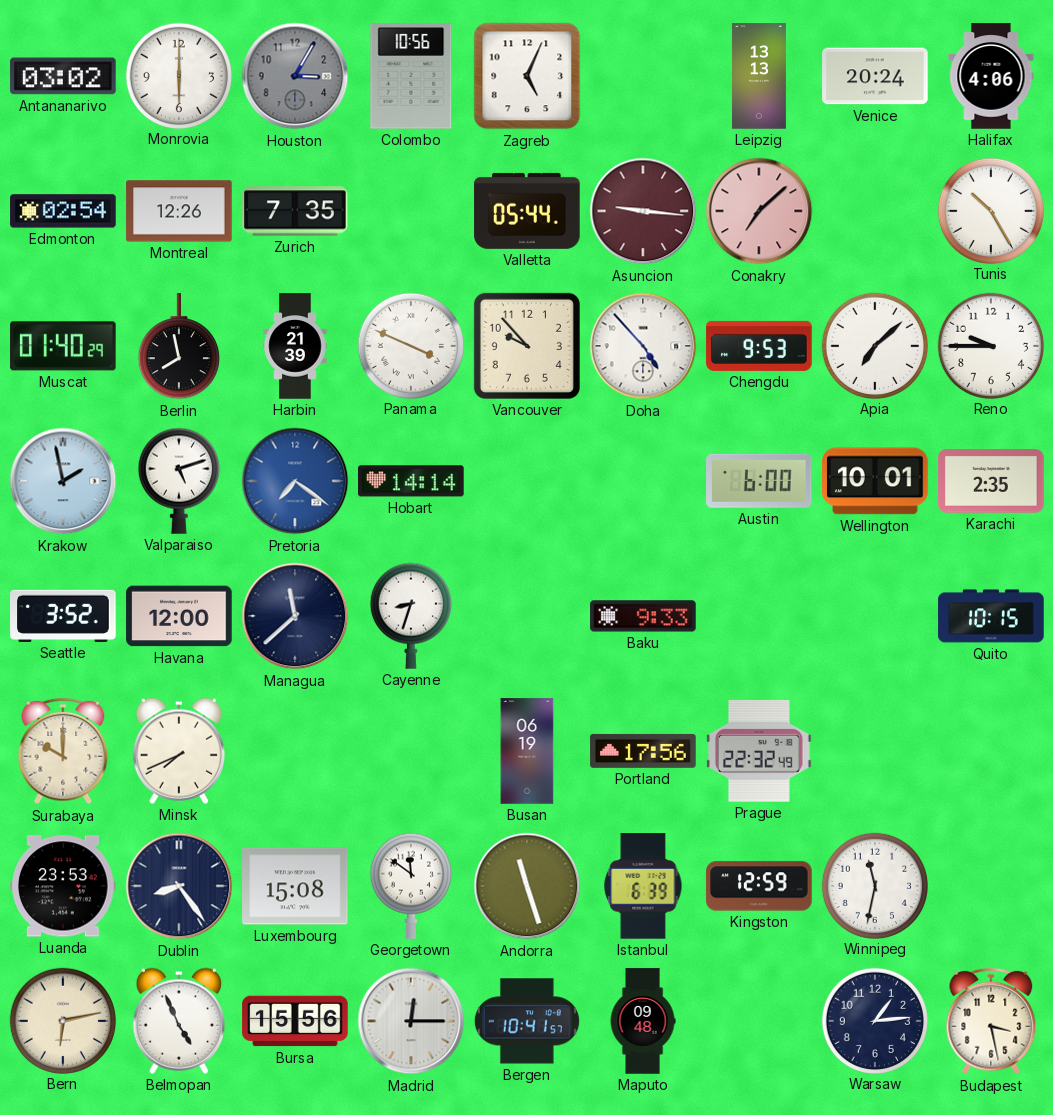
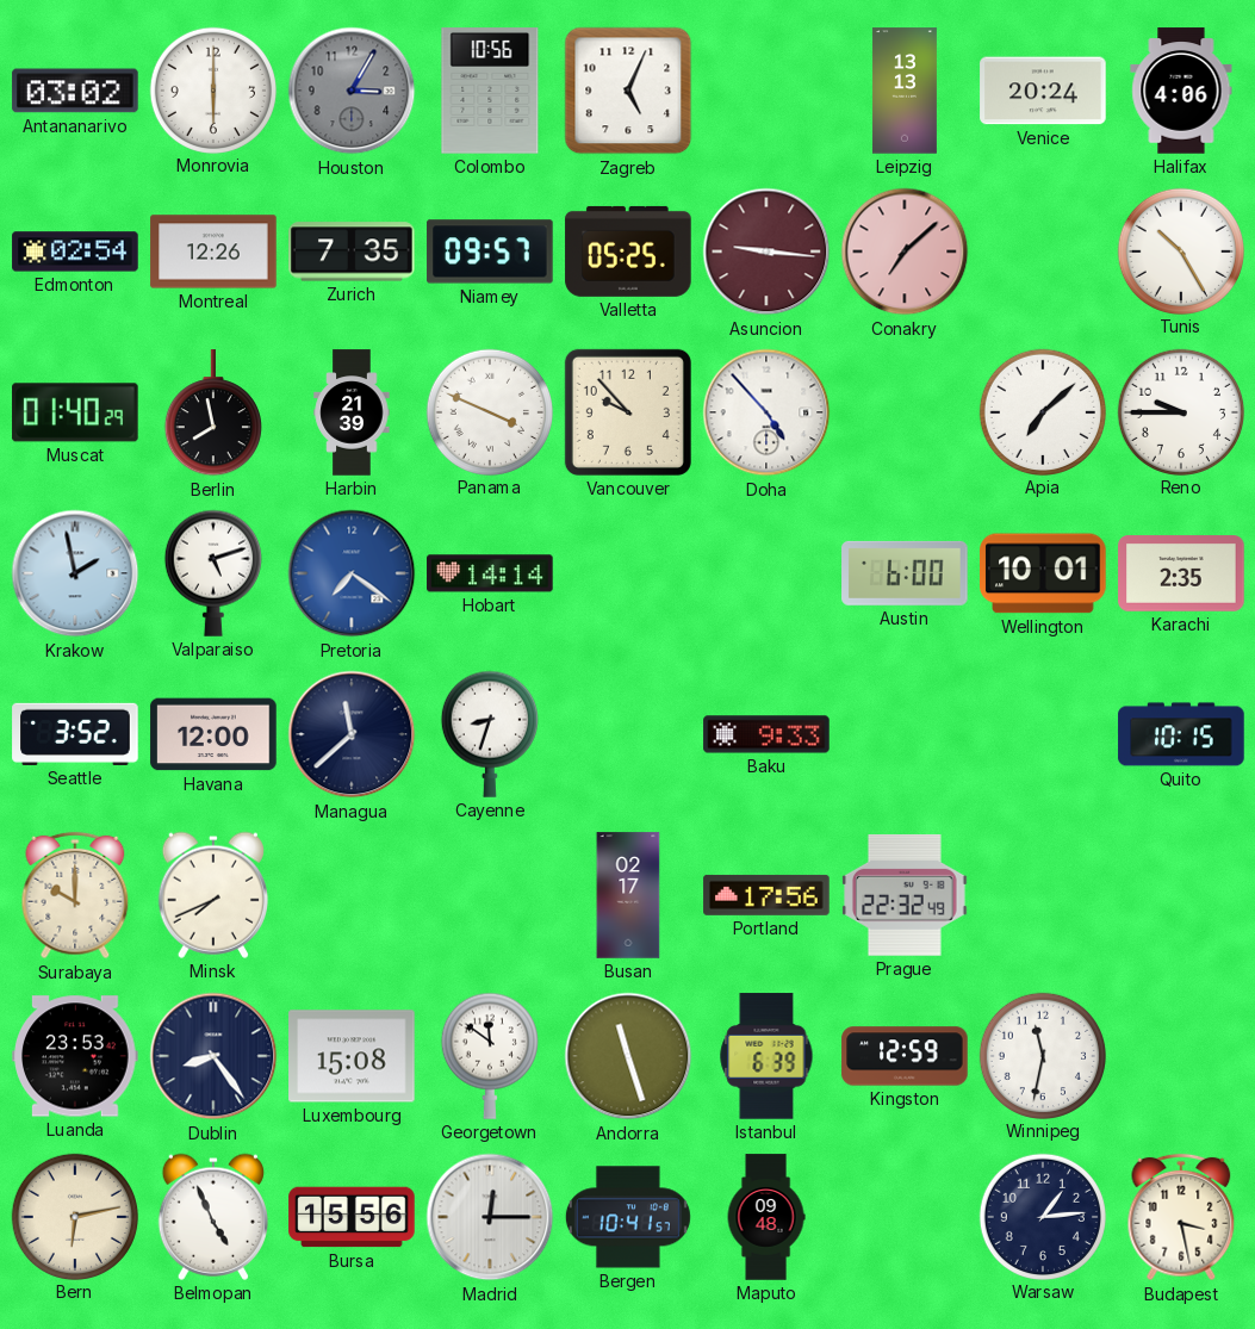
Niamey: none -> 09:57
Valletta: 05:44 -> 05:25
Chengdu: 9:53 -> none
Busan: 06:19 -> 02:17
